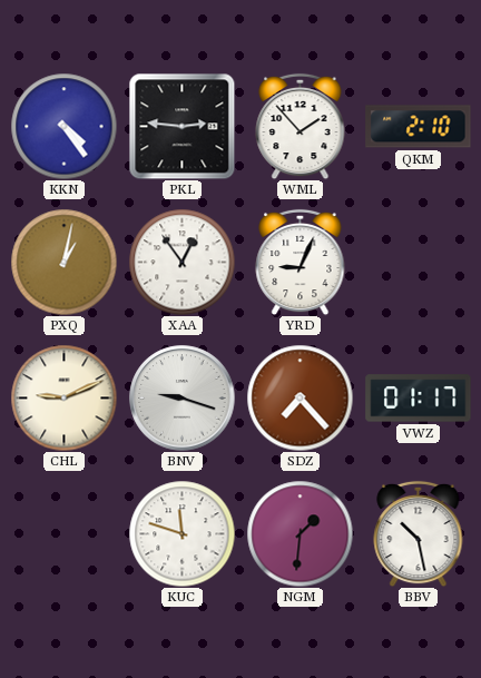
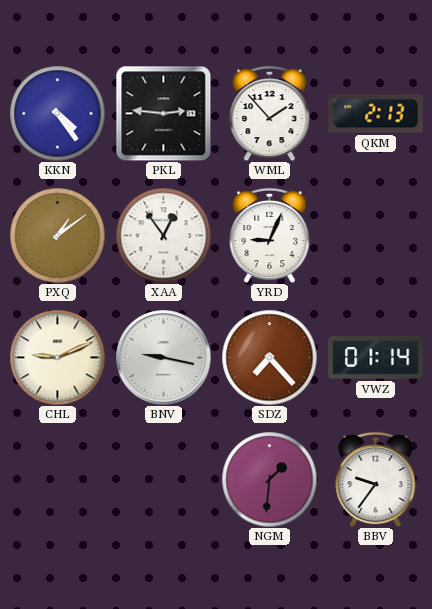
QKM: 2:10 -> 2:13
PXQ: 1:02 -> 1:09
BNV: 9:18 -> 9:17
VWZ: 01:17 -> 01:14
KUC: 11:48 -> none
BBV: 10:28 -> 9:36
